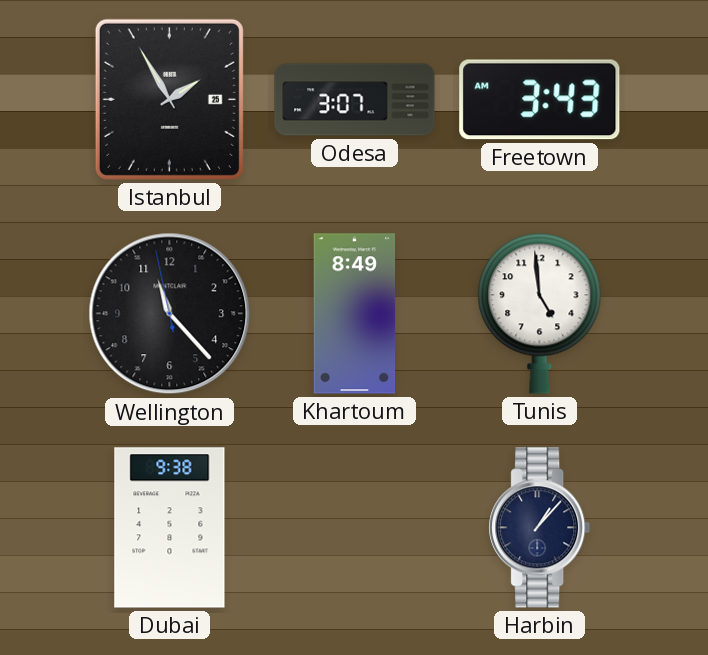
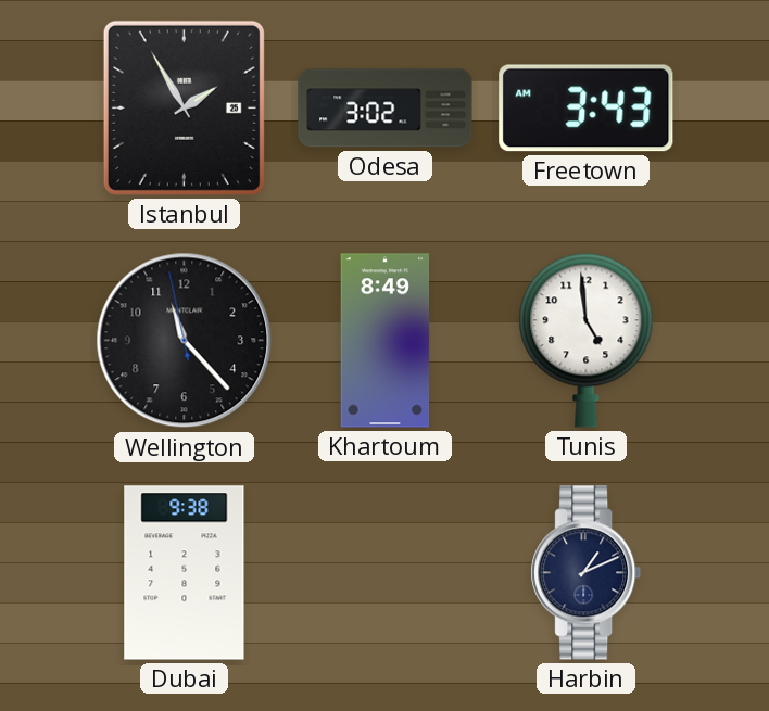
Odesa: 3:07 -> 3:02
Harbin: 1:07 -> 1:11
